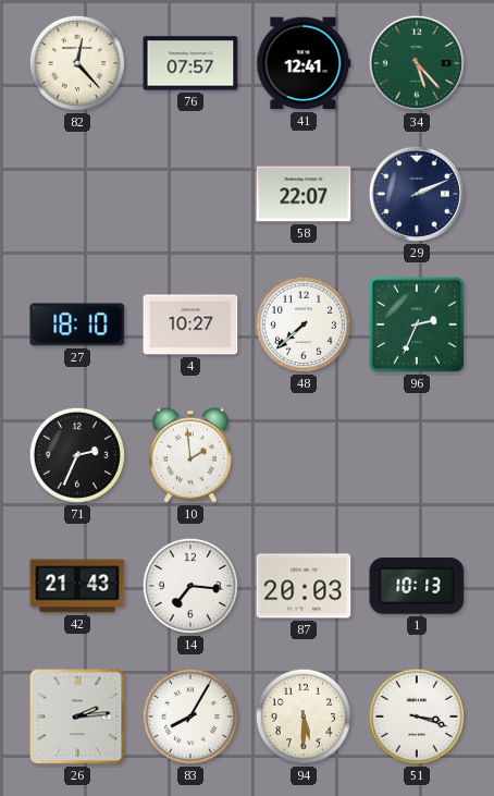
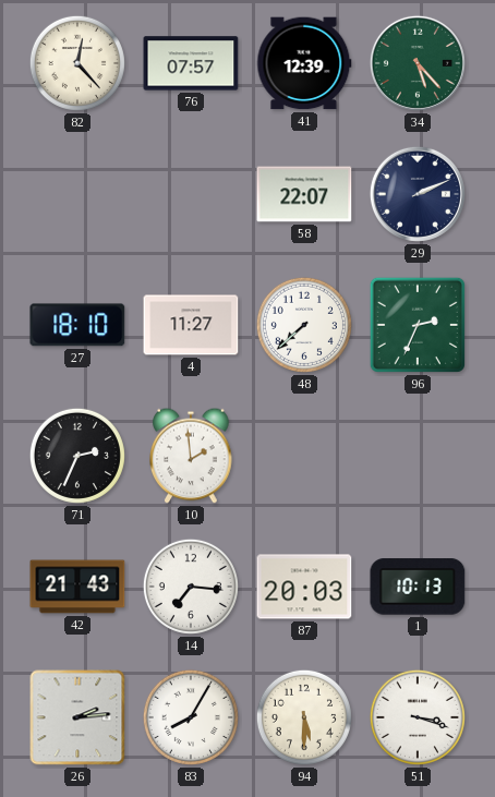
41: 12:41 -> 12:39
4: 10:27 -> 11:27
